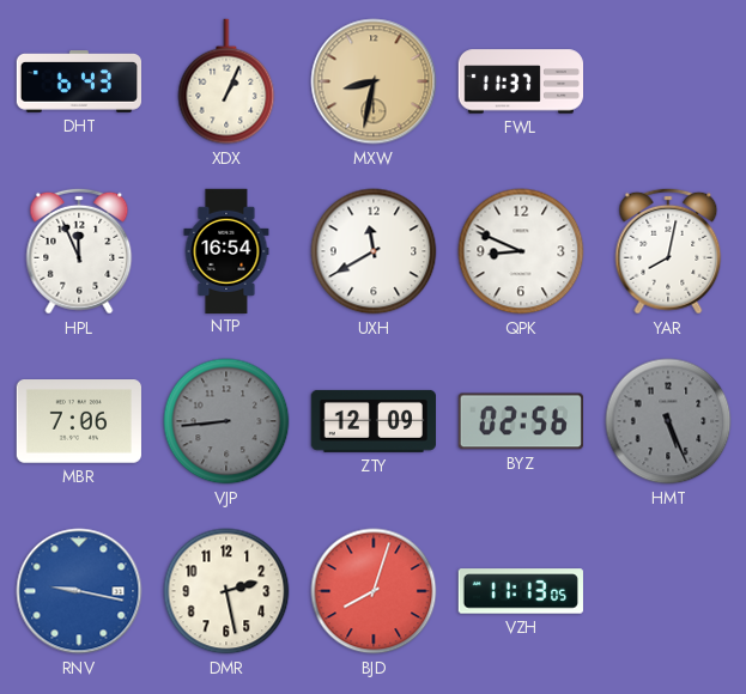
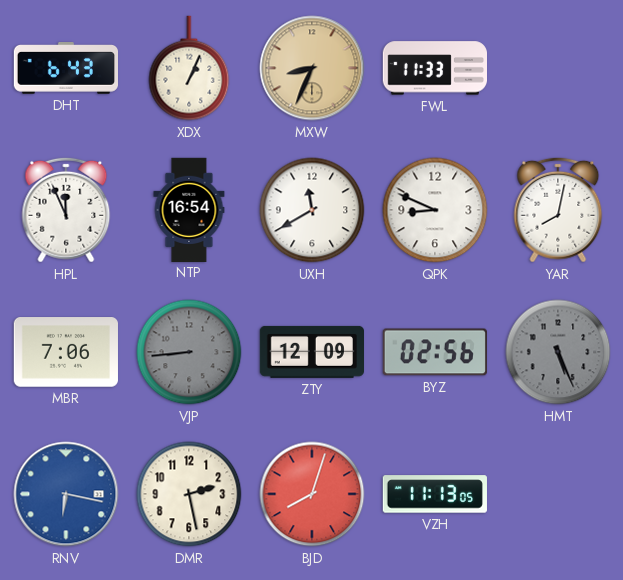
MXW: 8:32 -> 8:34
FWL: 11:37 -> 11:33
RNV: 9:17 -> 6:17
